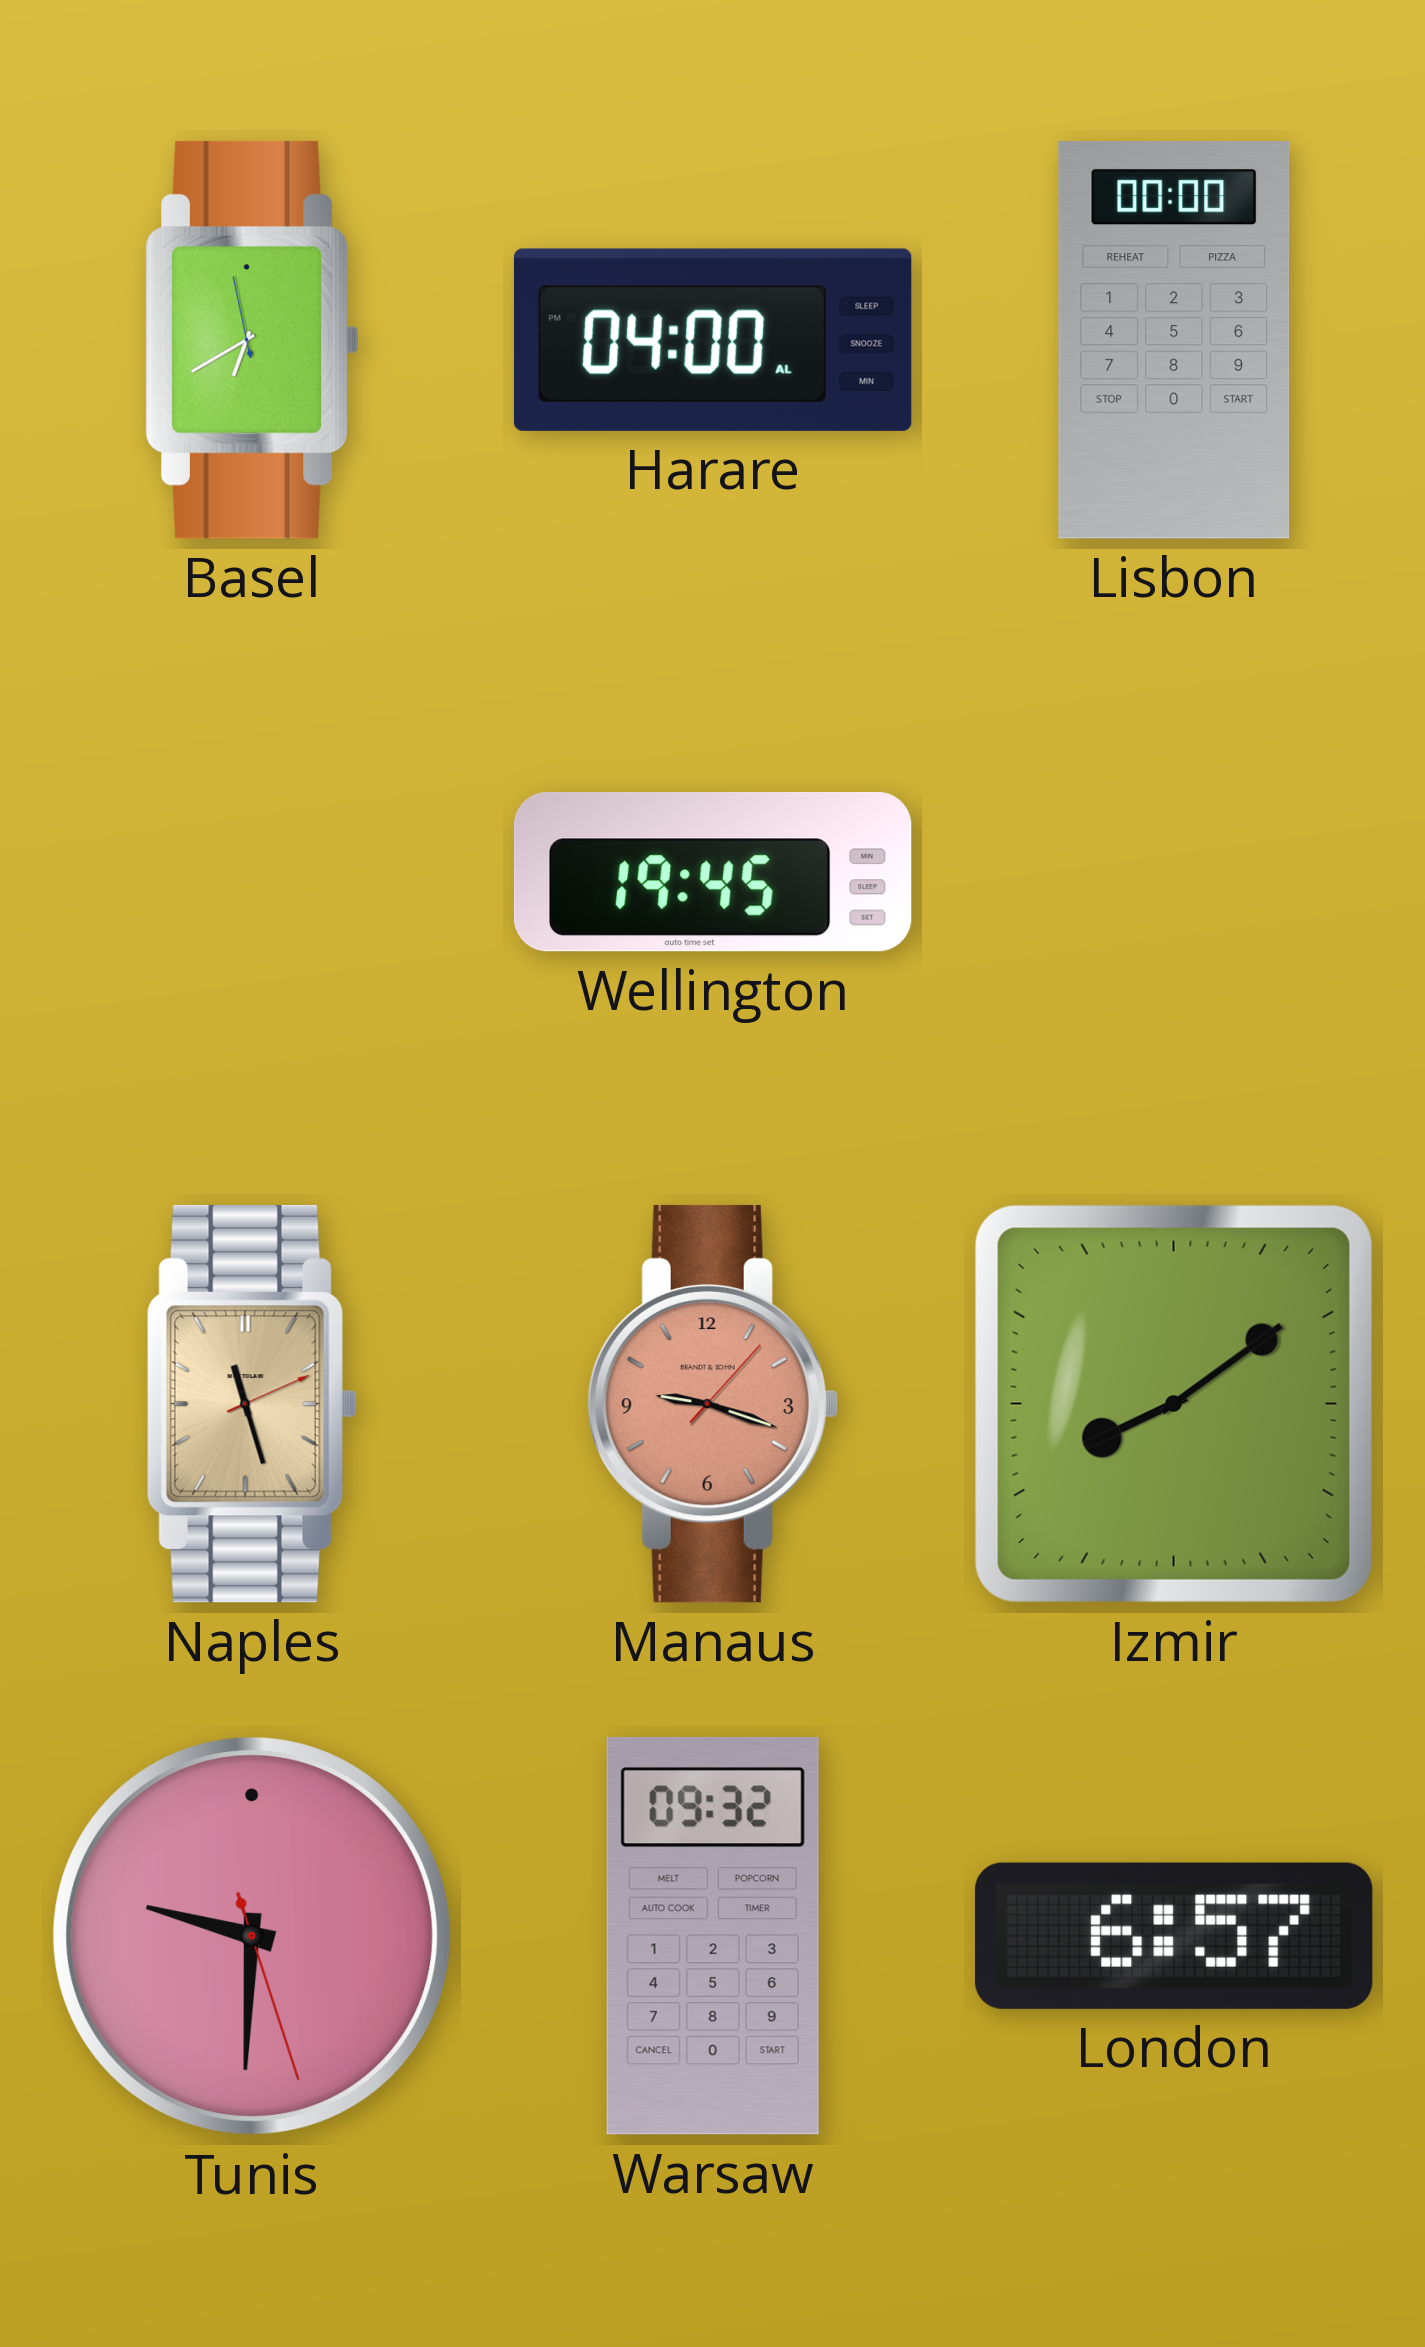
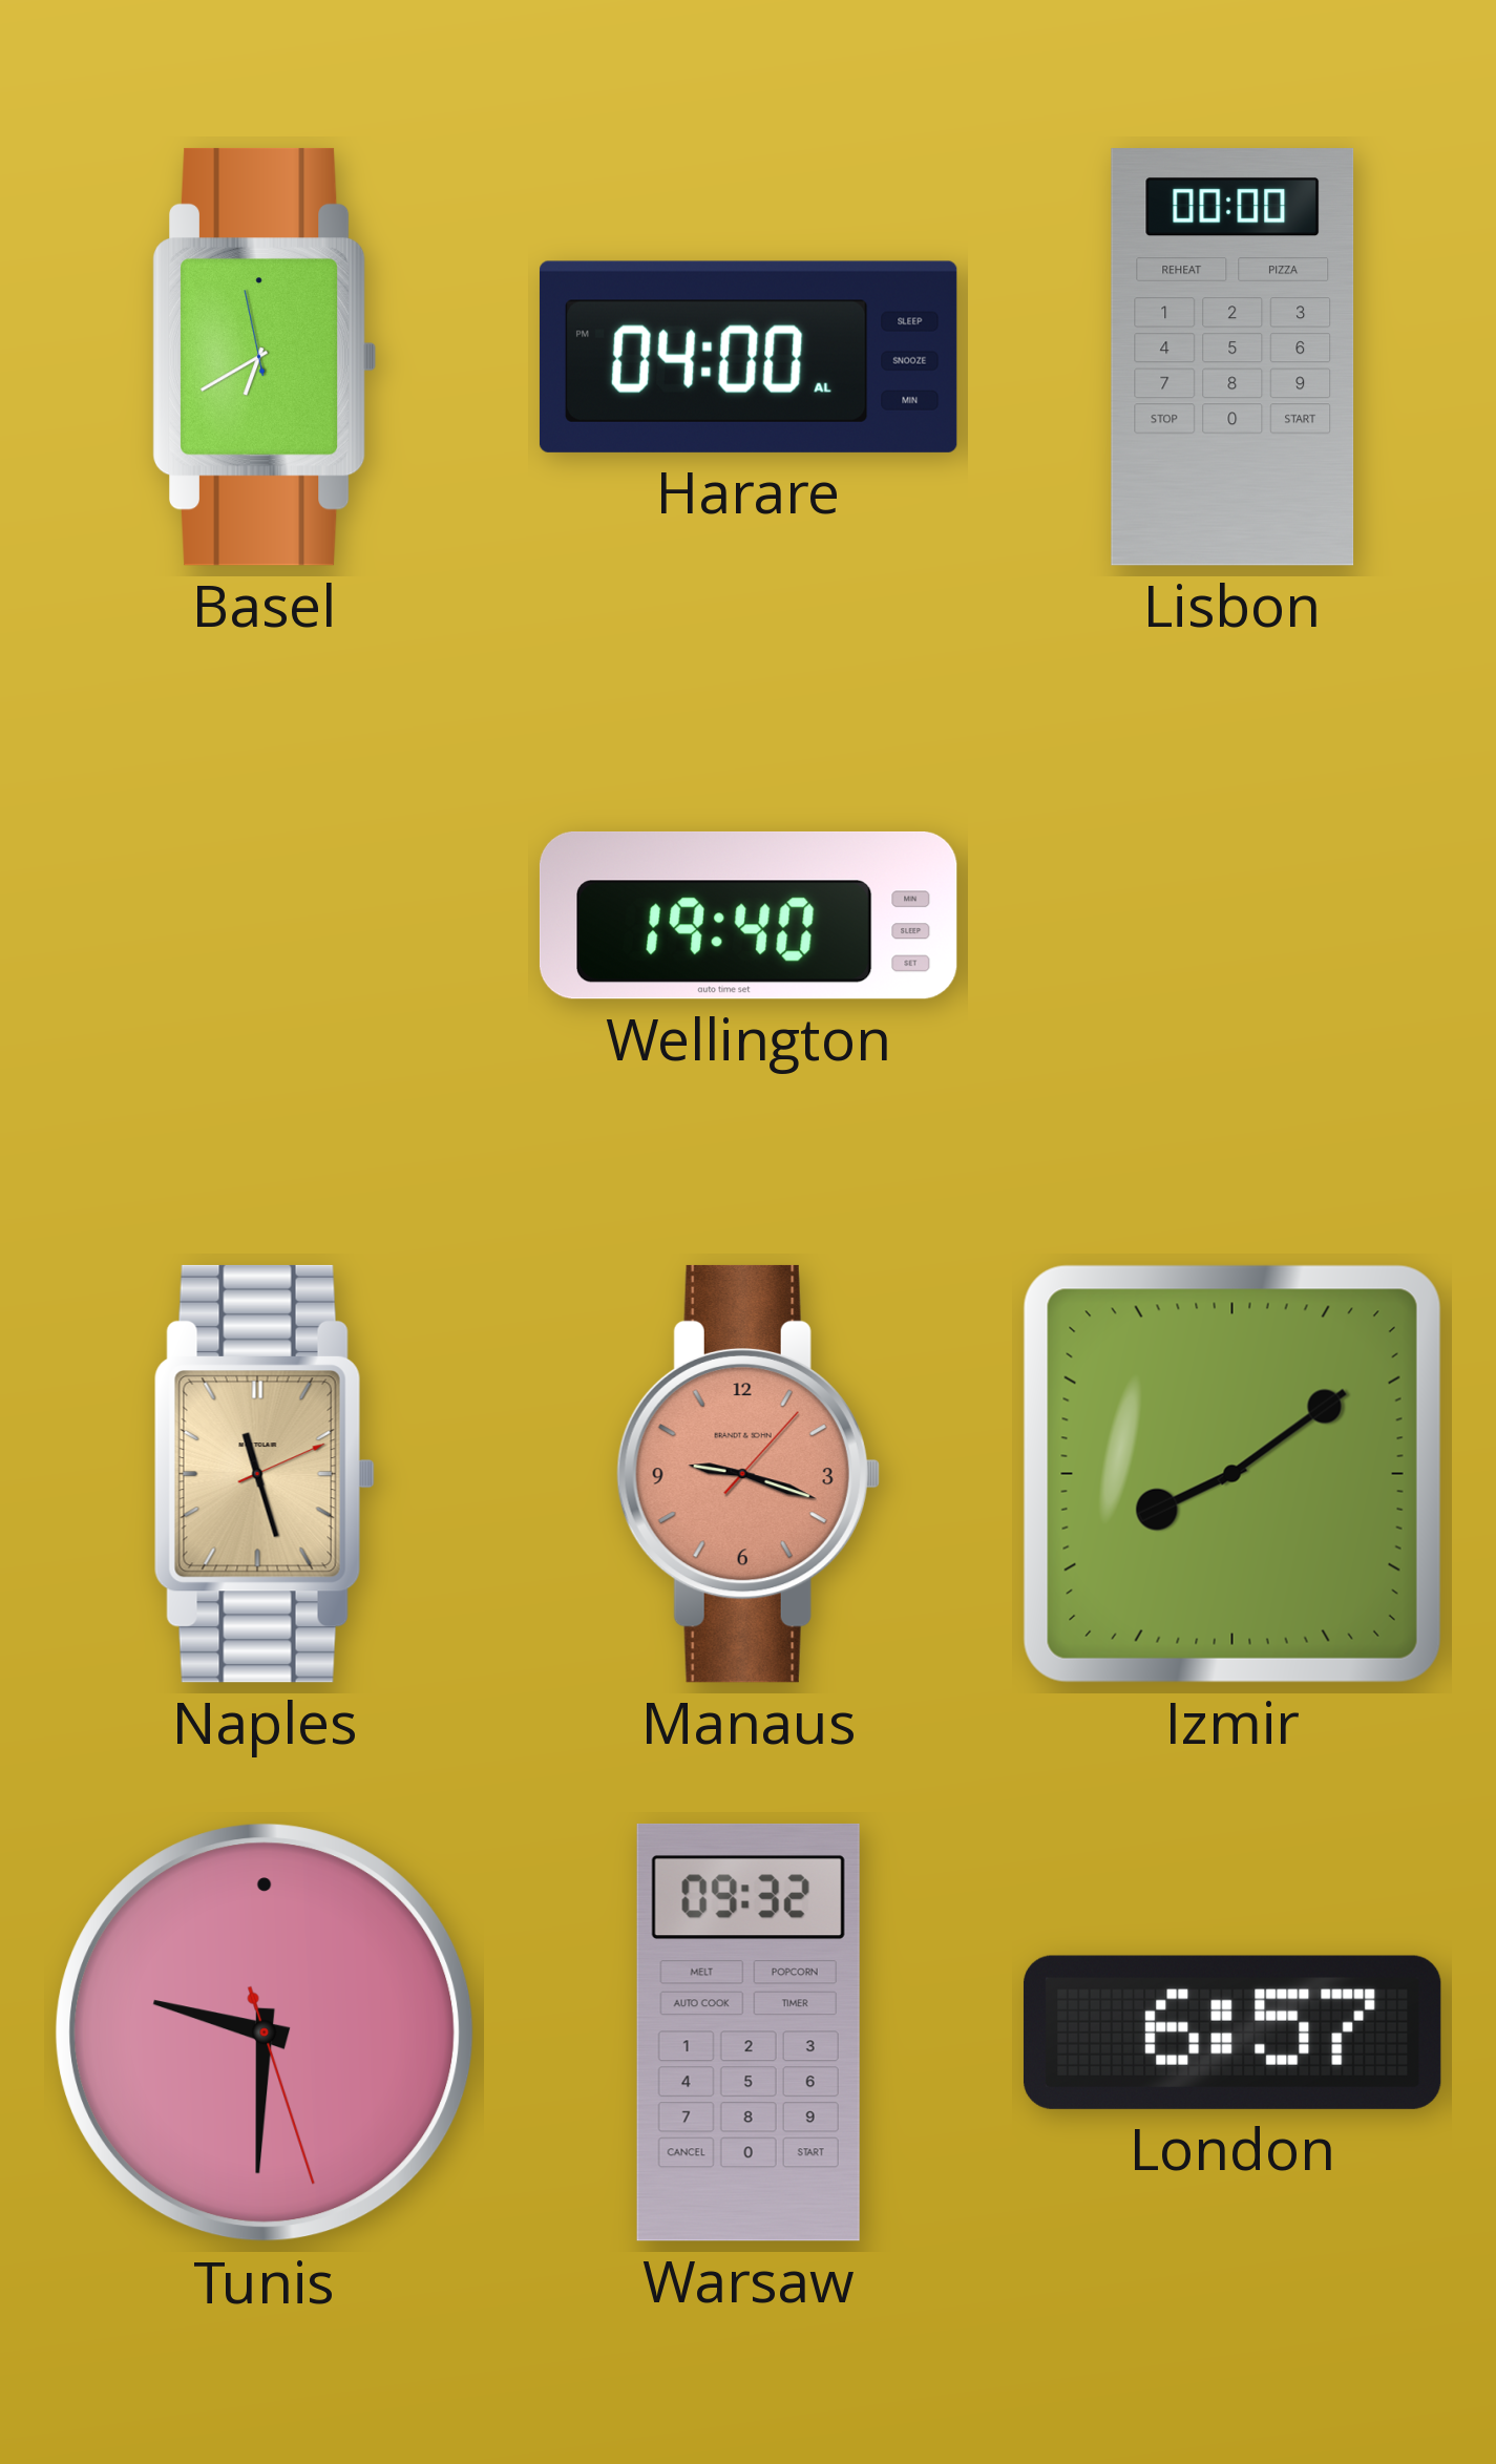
Wellington: 19:45 -> 19:40
